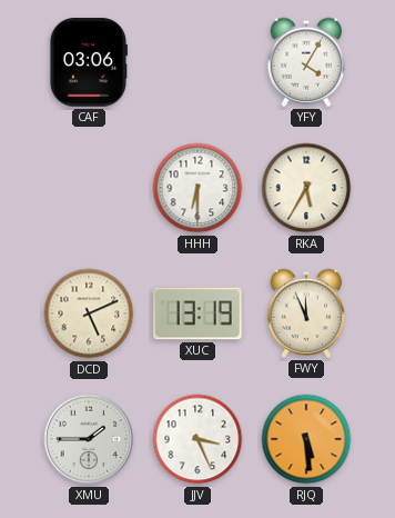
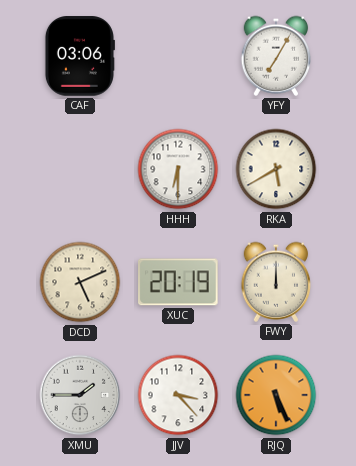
YFY: 4:05 -> 7:05
RKA: 5:35 -> 5:40
XUC: 13:19 -> 20:19
FWY: 11:56 -> 12:00
JJV: 3:26 -> 3:23
RJQ: 5:29 -> 5:26
